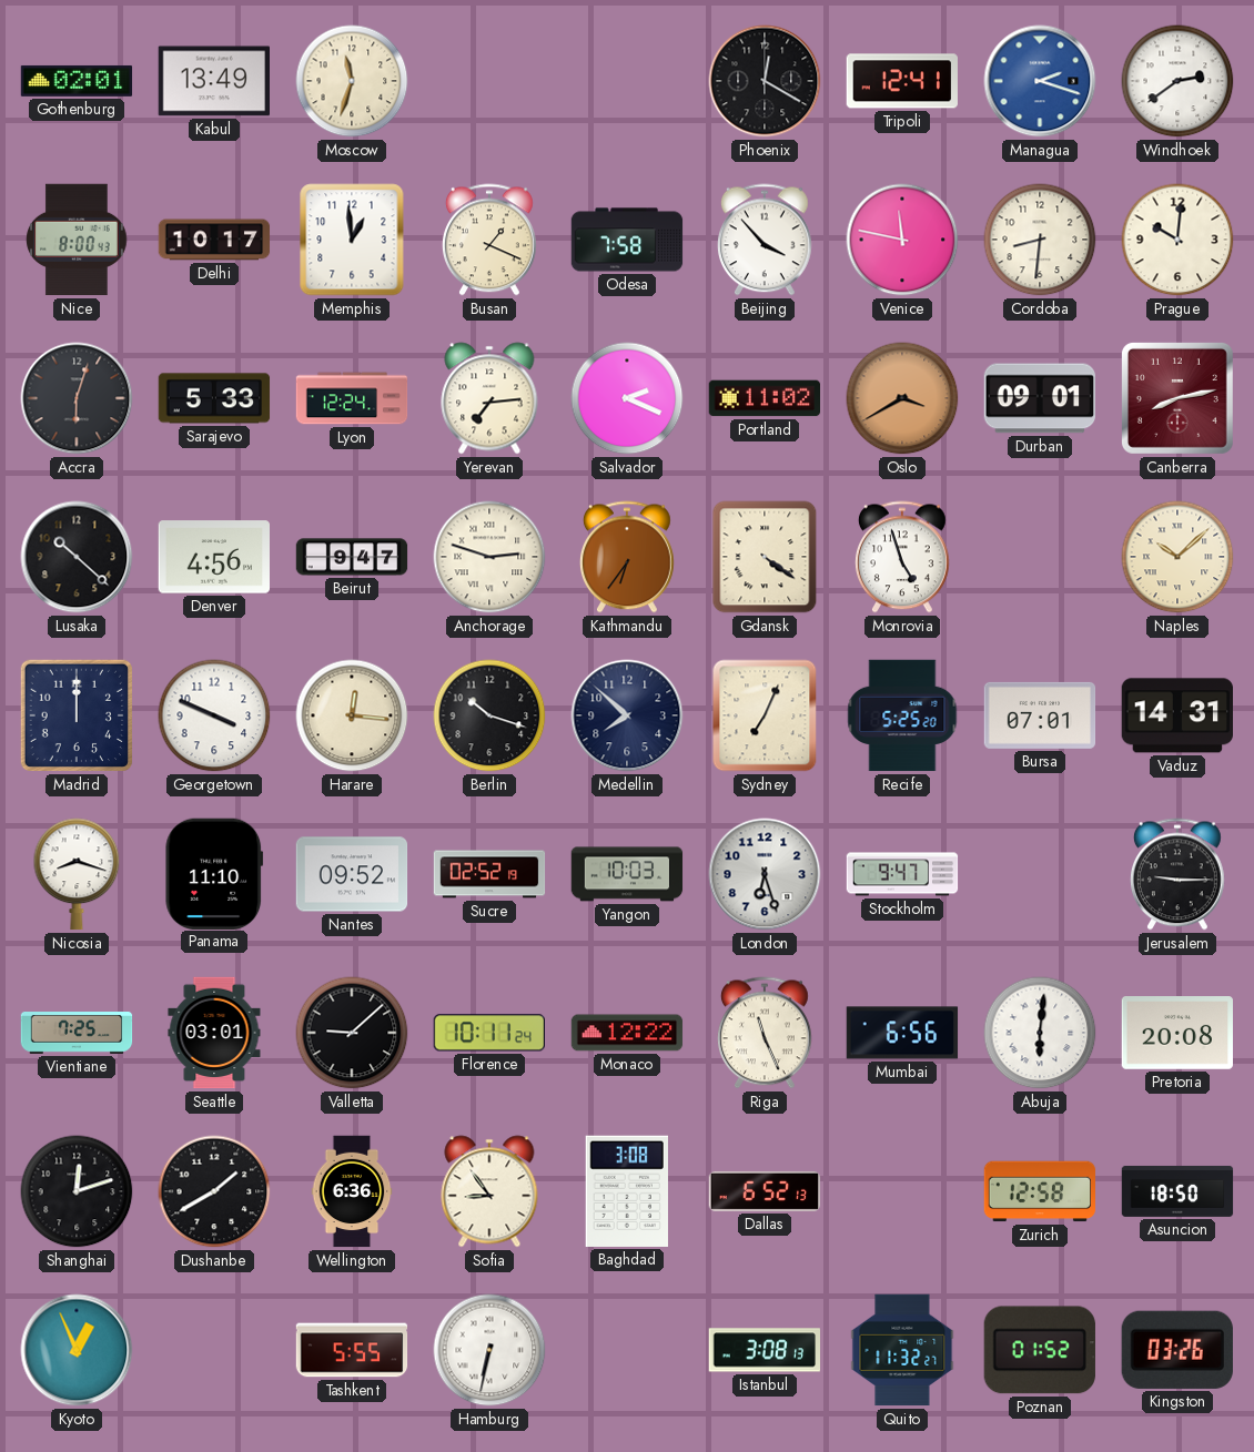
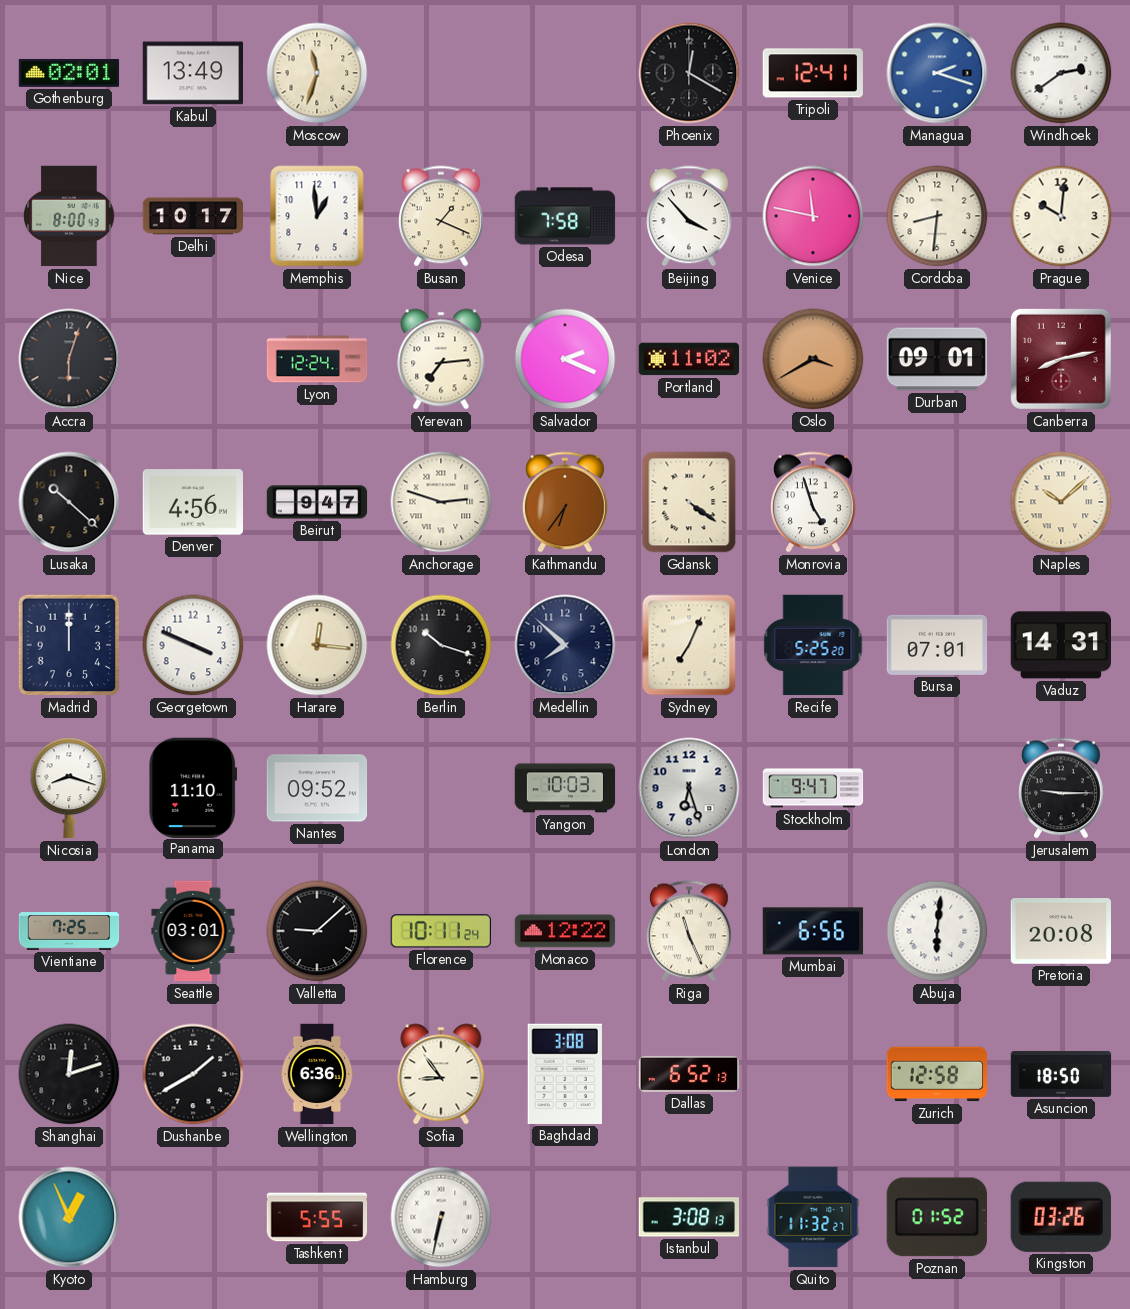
Sarajevo: 5:33 -> none
Sucre: 02:52 -> none
